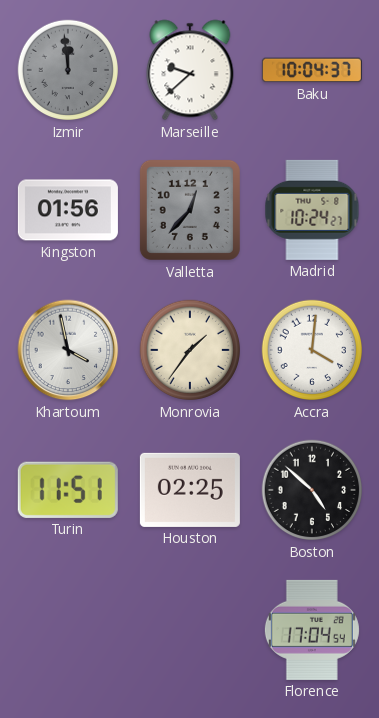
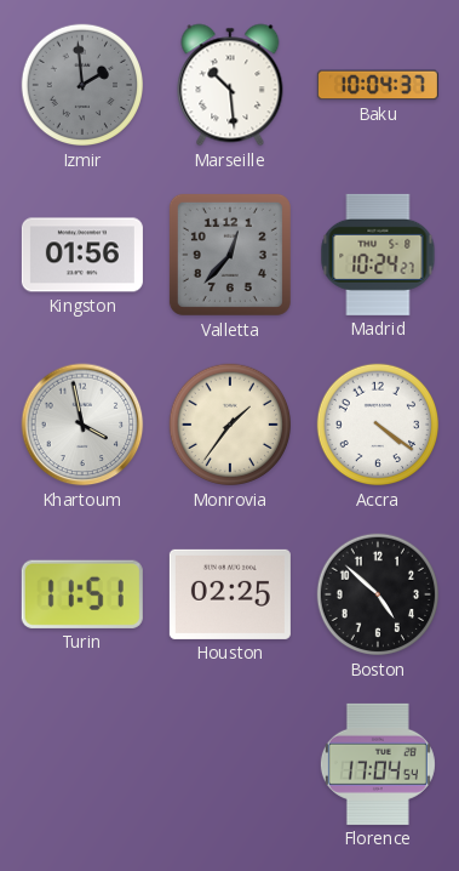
Izmir: 11:59 -> 1:59
Marseille: 9:38 -> 10:29
Accra: 4:01 -> 4:21
